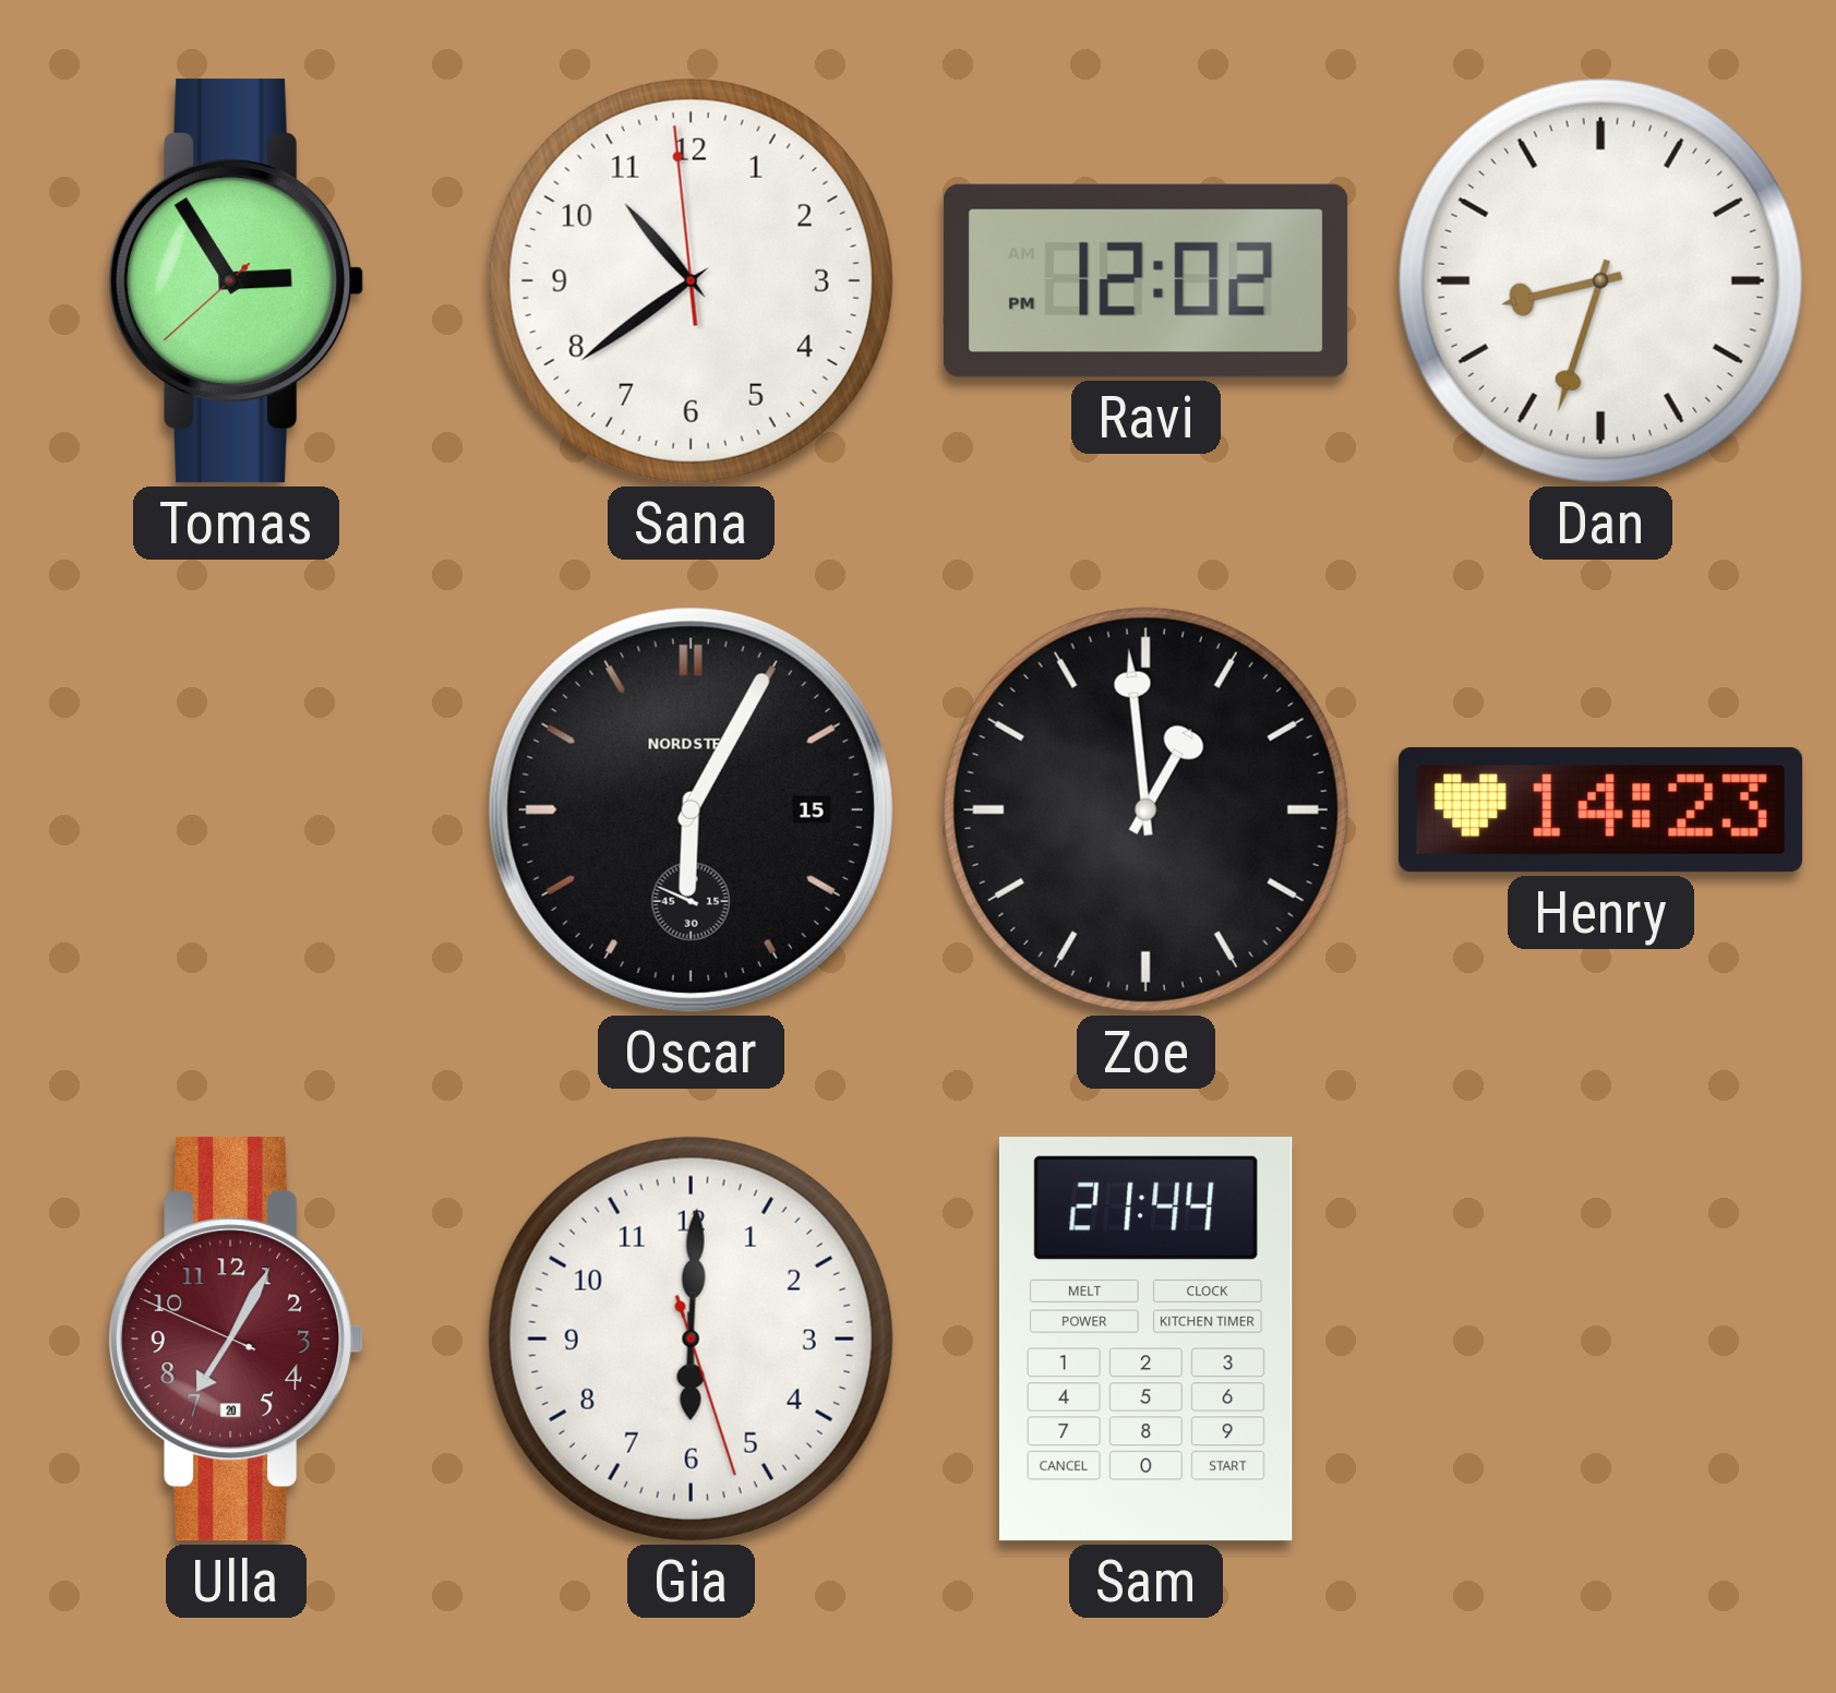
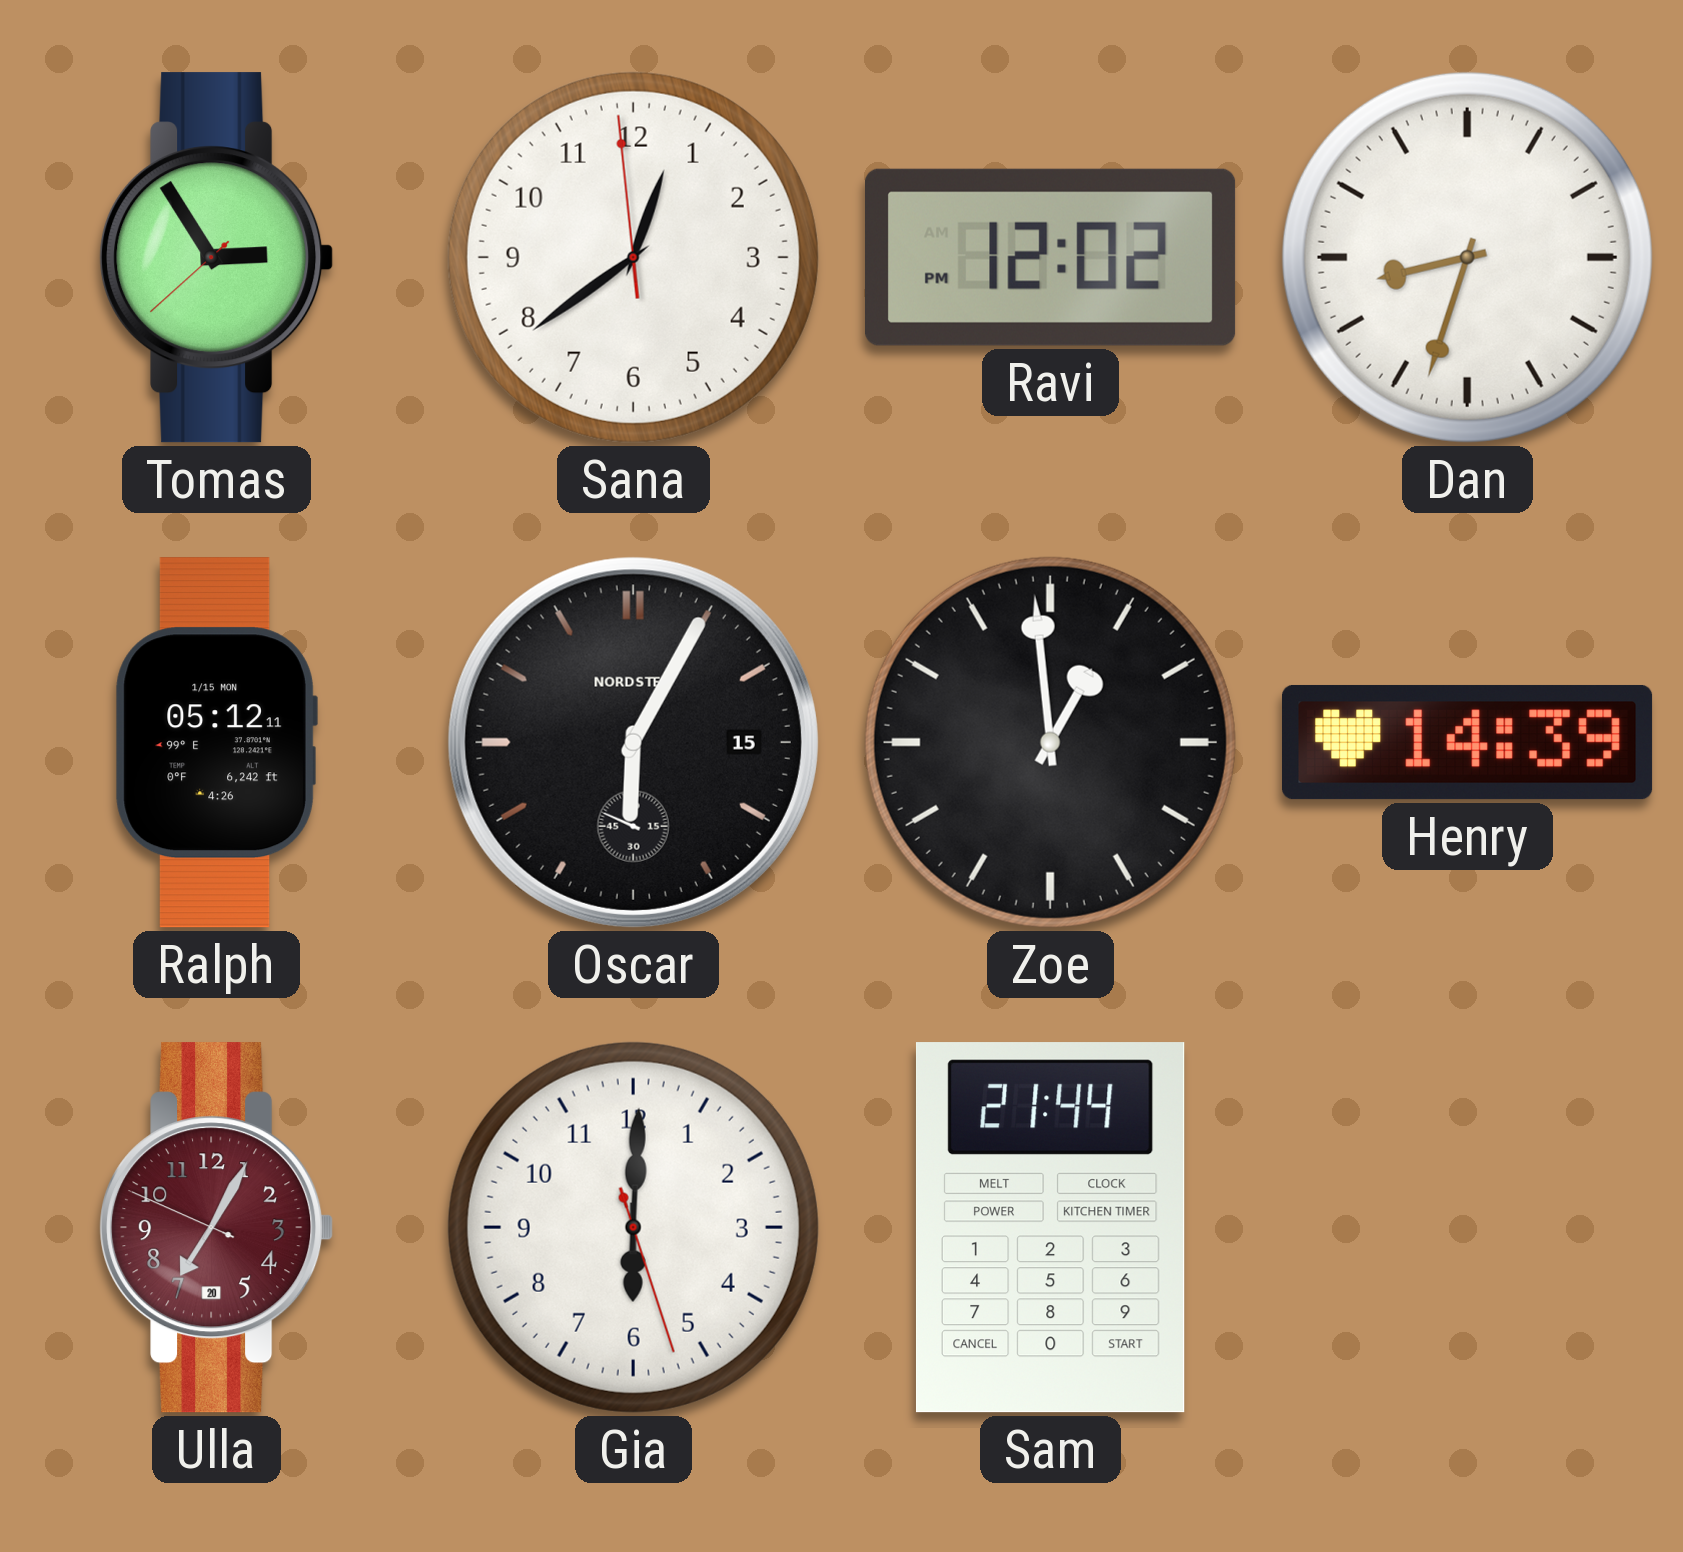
Sana: 10:38 -> 12:38
Ralph: none -> 05:12
Henry: 14:23 -> 14:39
